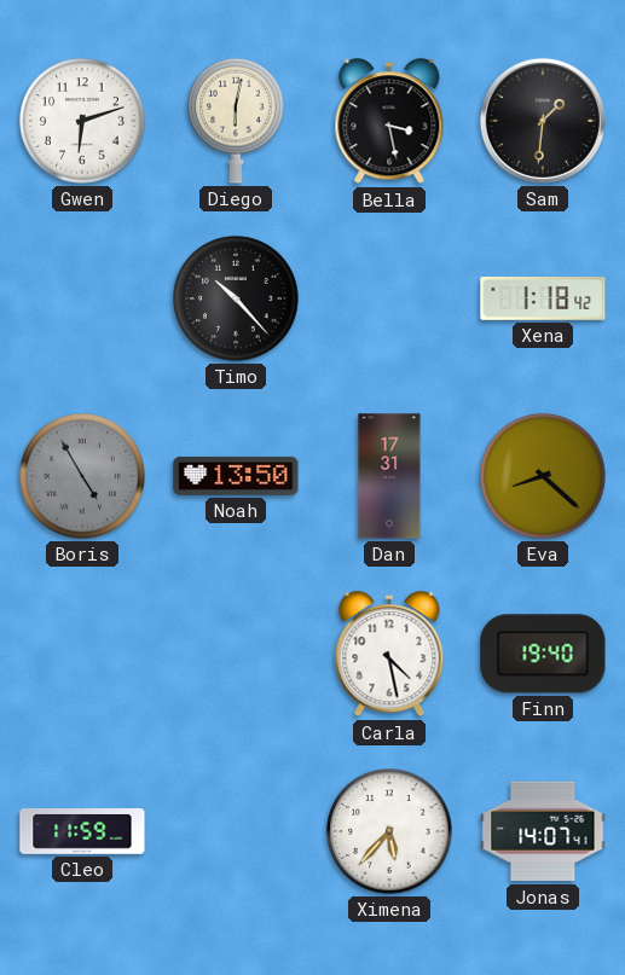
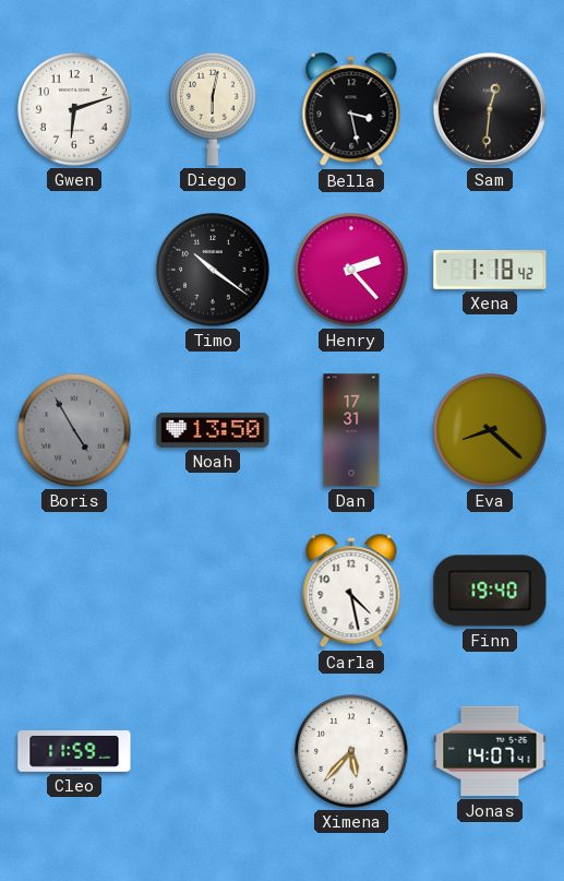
Sam: 1:31 -> 12:31
Timo: 10:23 -> 10:21
Henry: none -> 2:23
